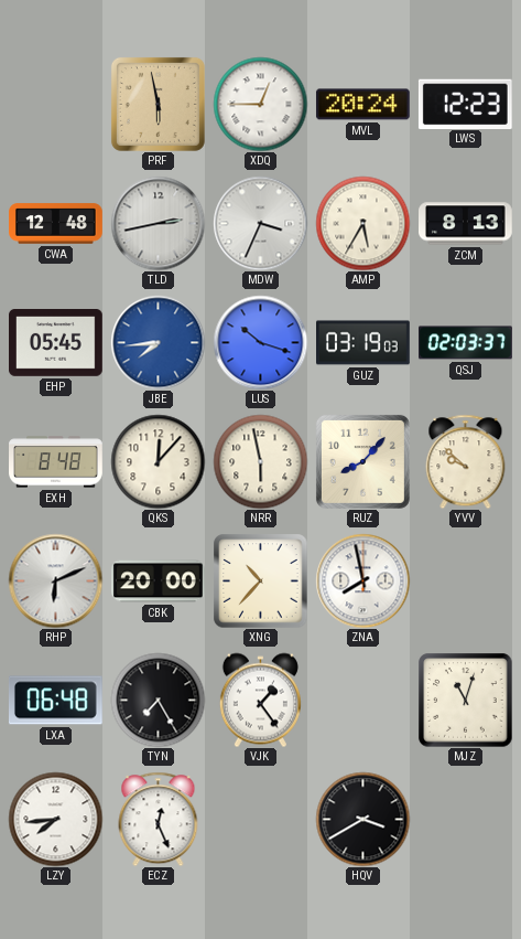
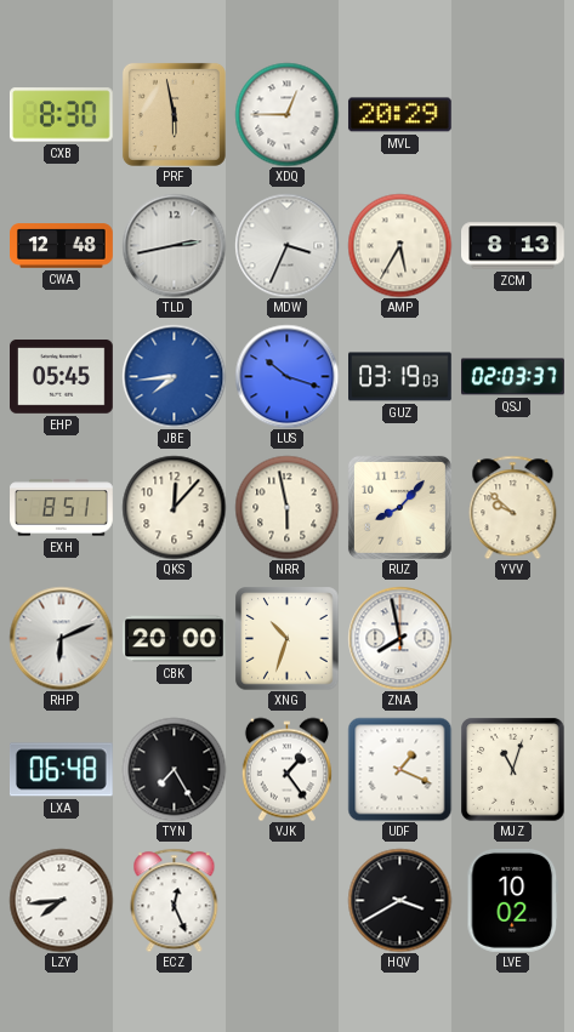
CXB: none -> 8:30
MVL: 20:24 -> 20:29
LWS: 12:23 -> none
EXH: 8:48 -> 8:51
XNG: 10:37 -> 10:33
UDF: none -> 1:19
LVE: none -> 10:02
